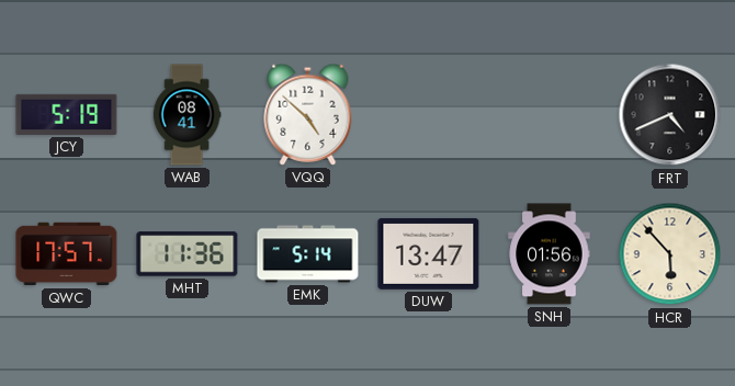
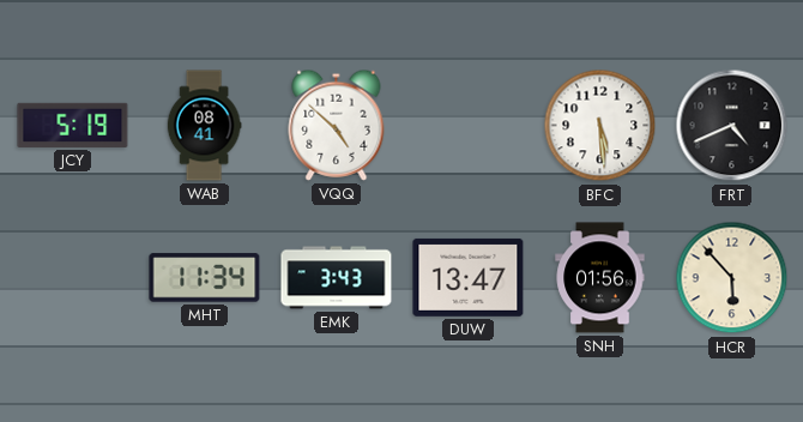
BFC: none -> 5:29
QWC: 17:57 -> none
MHT: 11:36 -> 11:34
EMK: 5:14 -> 3:43
